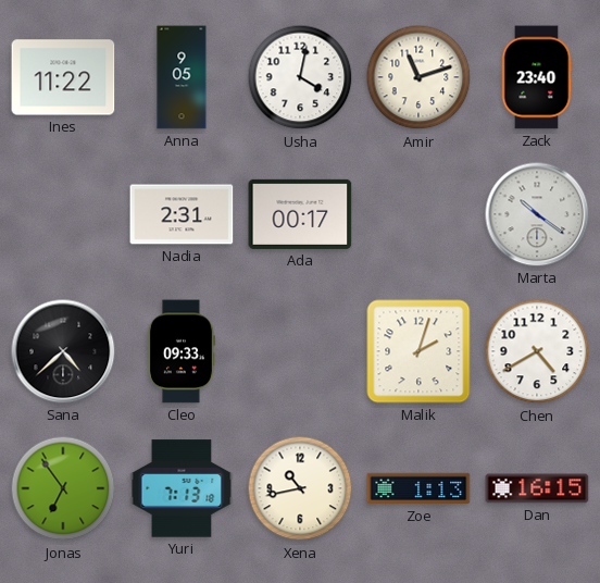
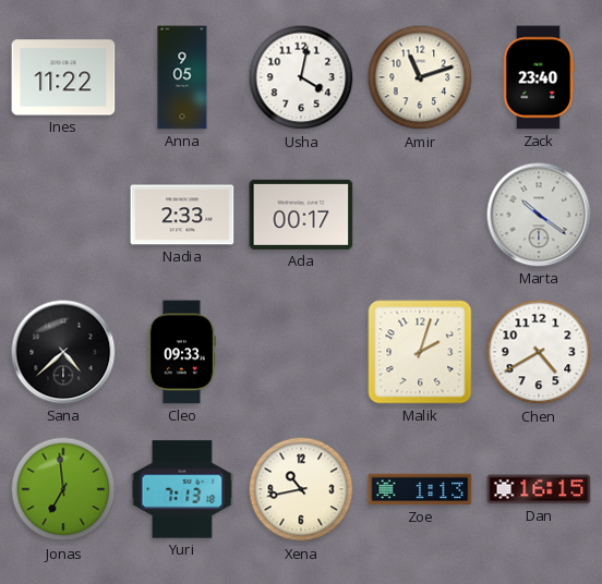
Nadia: 2:31 -> 2:33
Jonas: 6:54 -> 6:59
